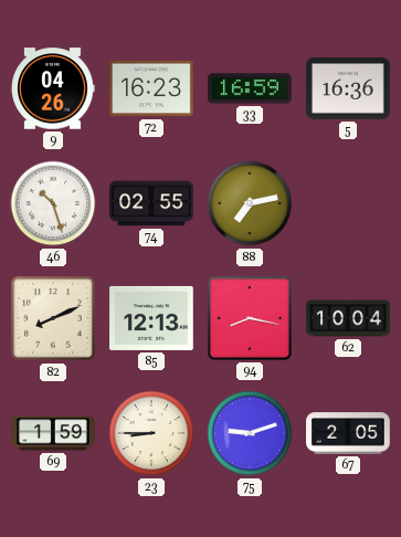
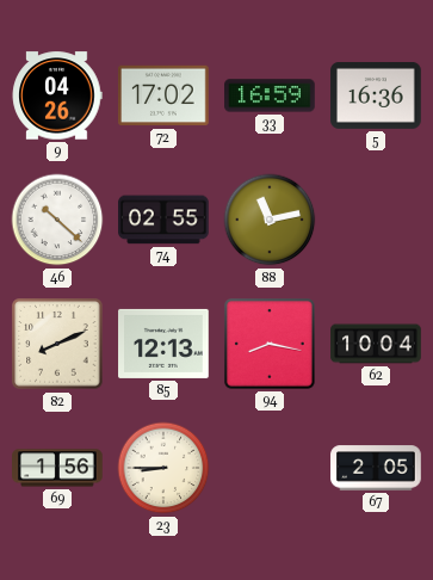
72: 16:23 -> 17:02
46: 10:27 -> 10:22
88: 7:13 -> 11:13
69: 1:59 -> 1:56
75: 9:12 -> none
